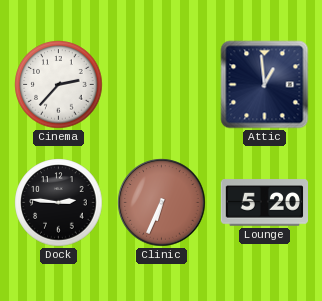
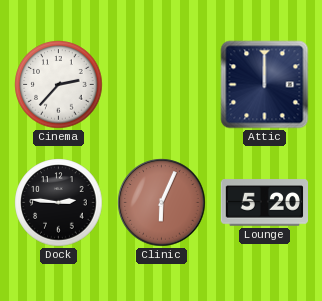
Attic: 12:59 -> 12:00
Clinic: 6:34 -> 6:04
